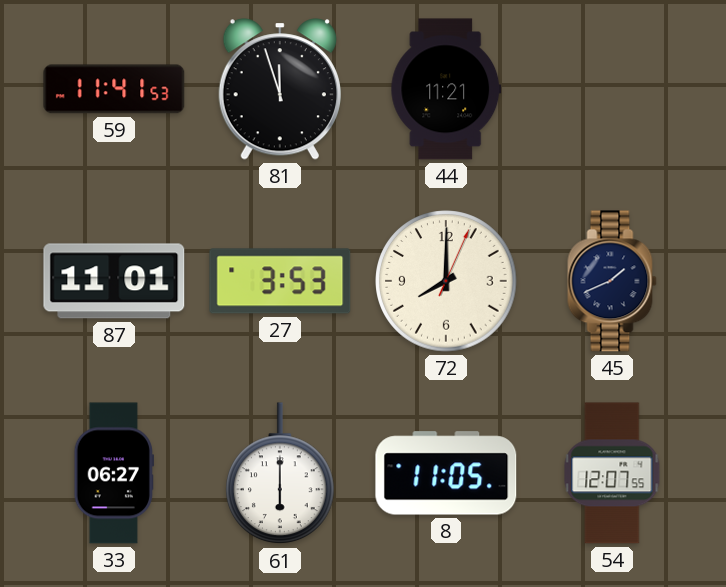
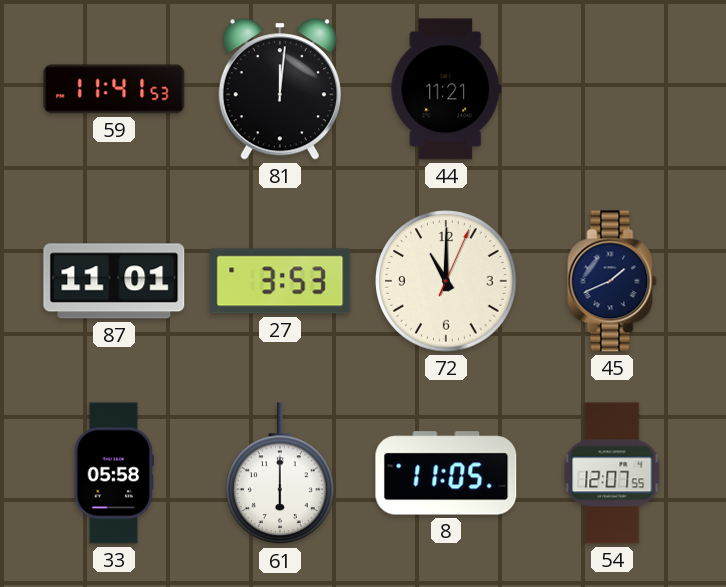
81: 11:57 -> 12:01
72: 8:00 -> 11:00
33: 06:27 -> 05:58
